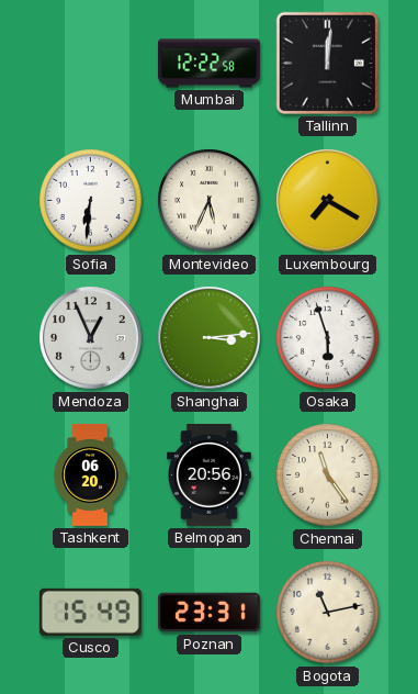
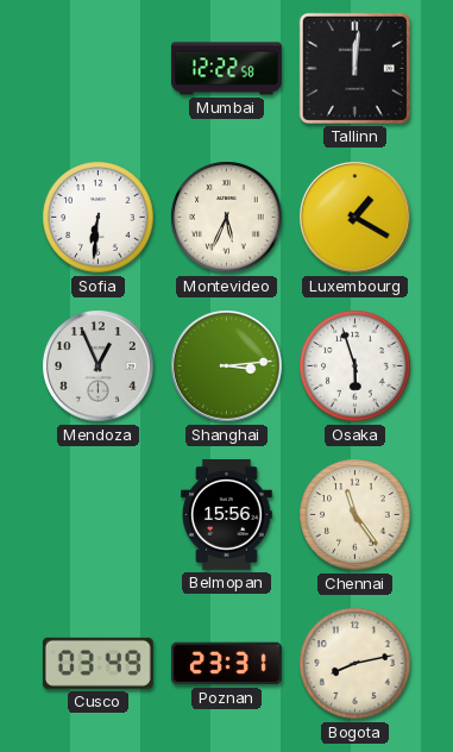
Luxembourg: 7:20 -> 1:20
Tashkent: 06:20 -> none
Belmopan: 20:56 -> 15:56
Cusco: 15:49 -> 03:49
Bogota: 11:13 -> 8:13
